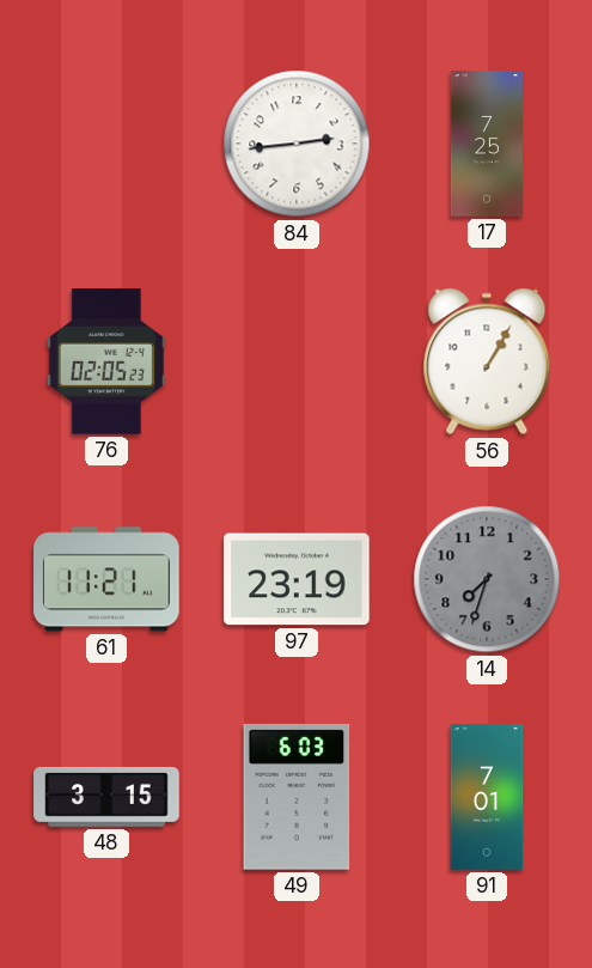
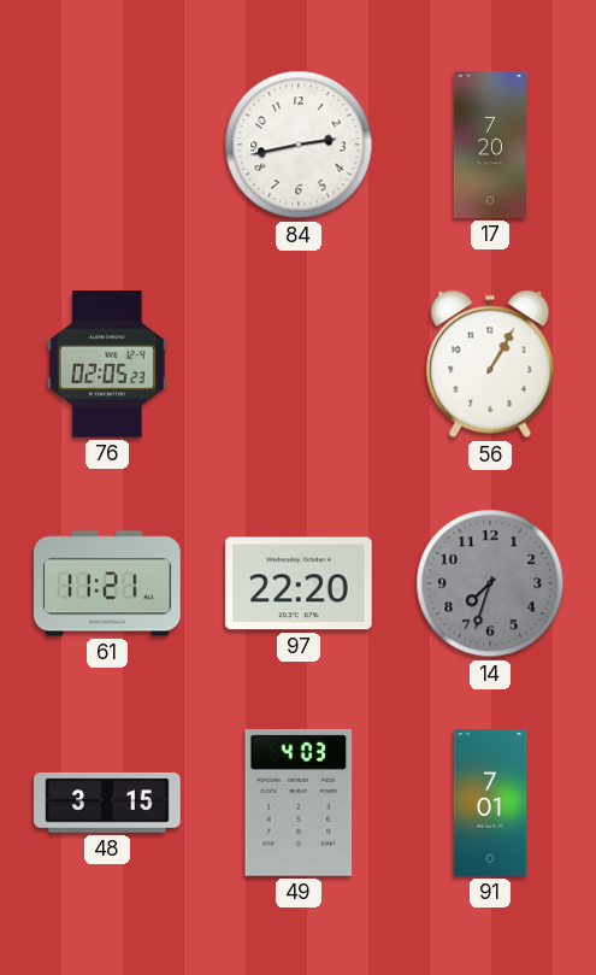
84: 2:44 -> 2:43
17: 7:25 -> 7:20
97: 23:19 -> 22:20
49: 6:03 -> 4:03
